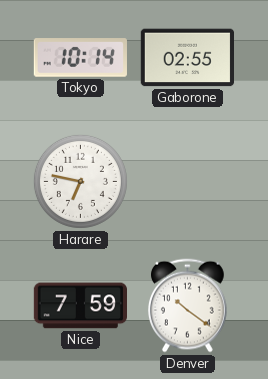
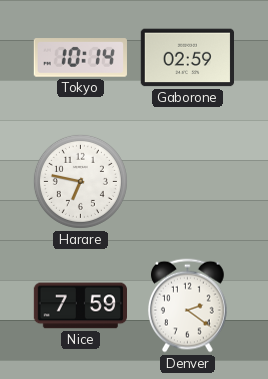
Gaborone: 02:55 -> 02:59
Denver: 10:21 -> 2:21
